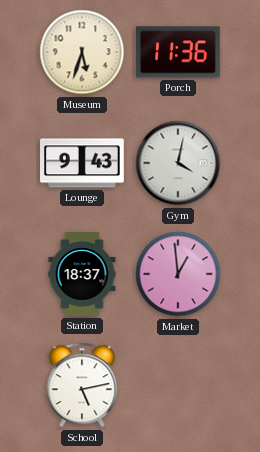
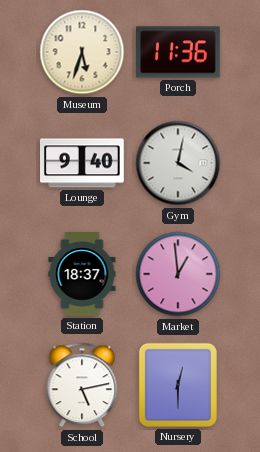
Lounge: 9:43 -> 9:40
Nursery: none -> 12:30
